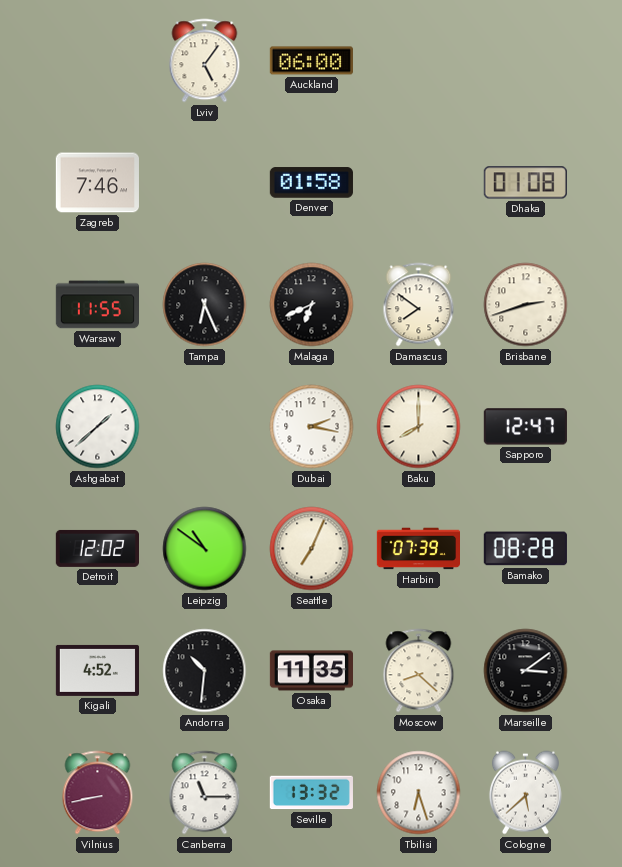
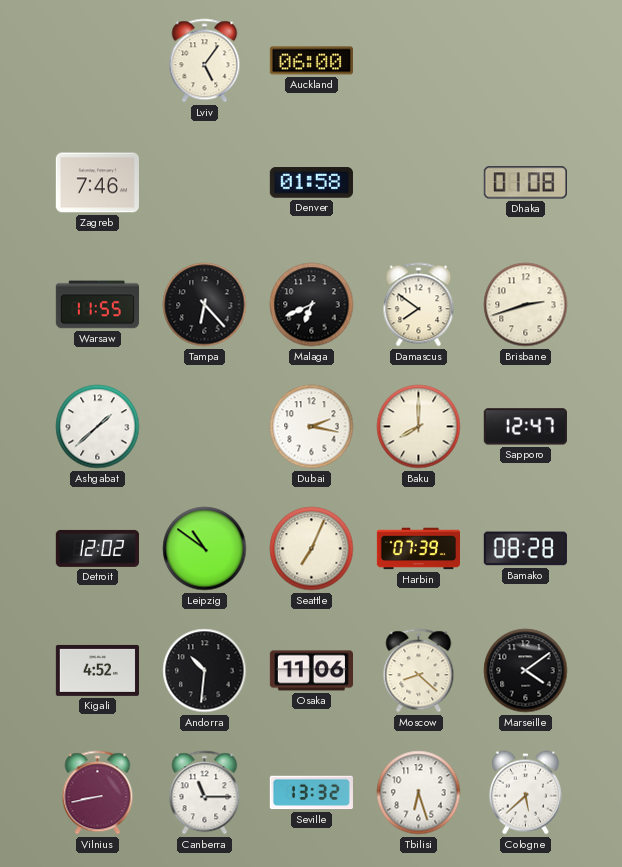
Tampa: 6:26 -> 6:23
Osaka: 11:35 -> 11:06
Marseille: 3:09 -> 4:09
